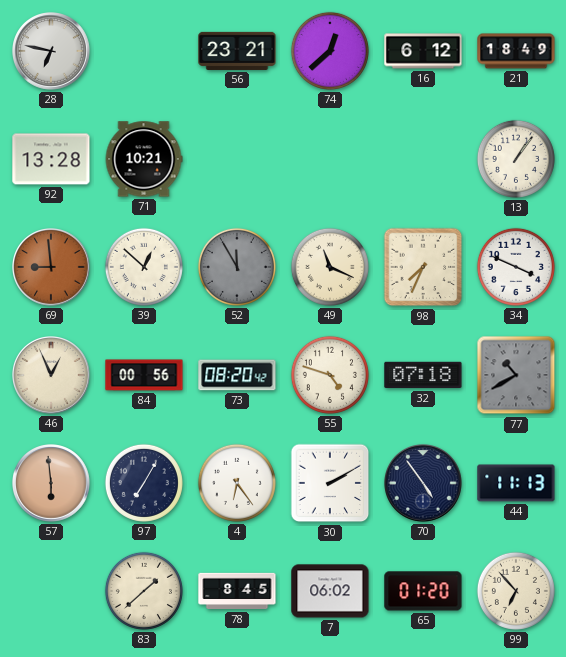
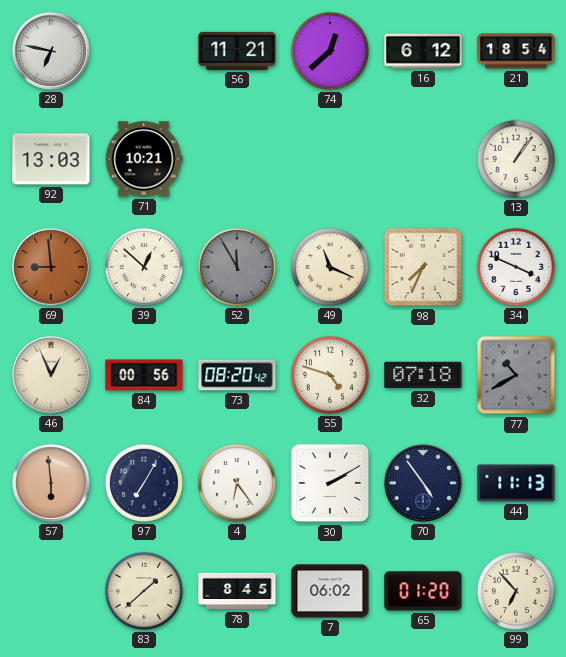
56: 23:21 -> 11:21
21: 18:49 -> 18:54
92: 13:28 -> 13:03
